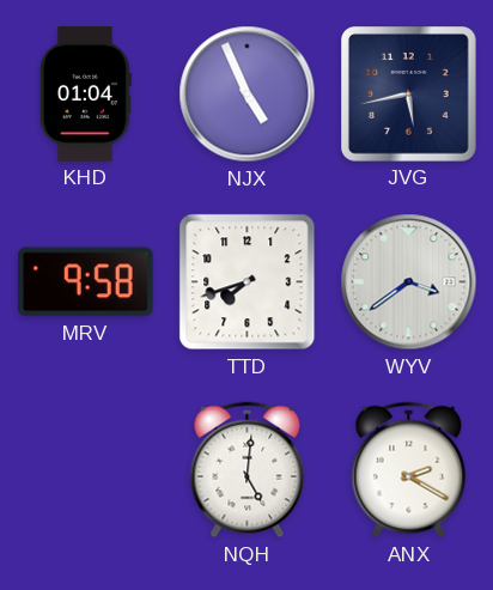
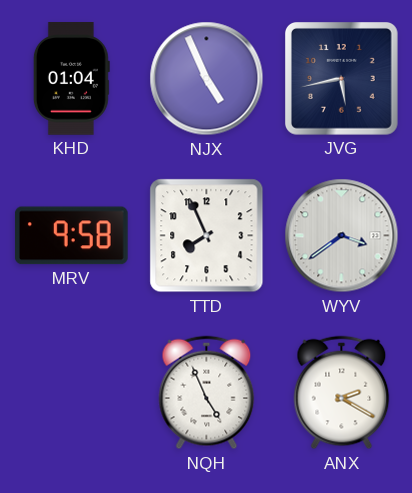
TTD: 7:42 -> 7:56
NQH: 5:01 -> 4:56
